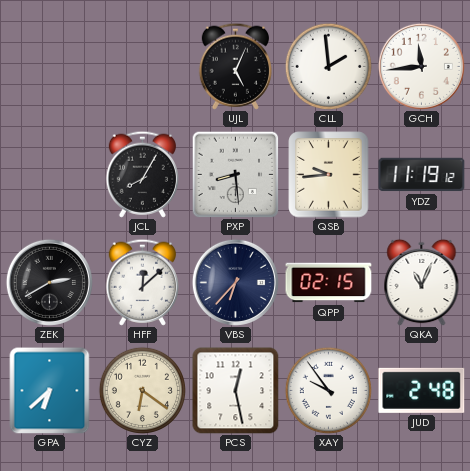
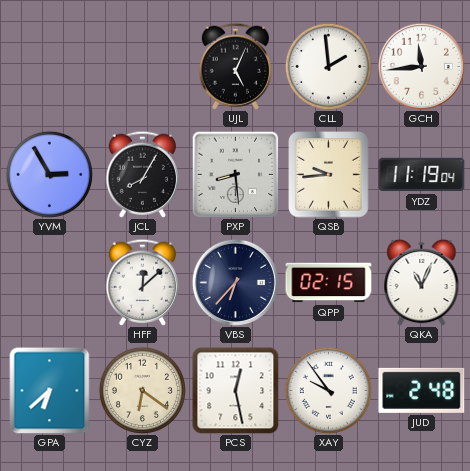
YVM: none -> 2:55
YDZ: 11:19:12 -> 11:19:04
ZEK: 2:40 -> none
